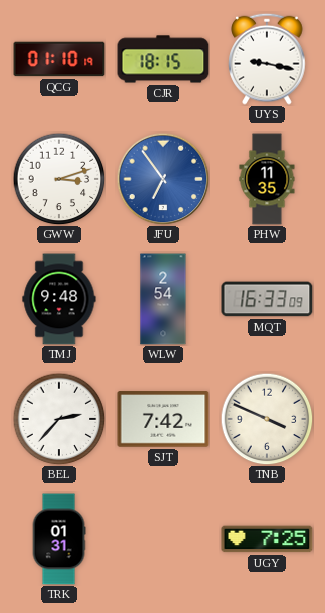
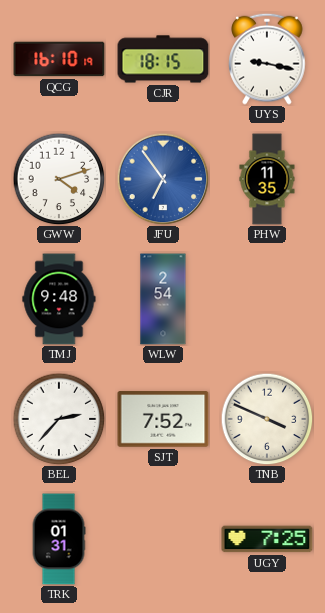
QCG: 01:10 -> 16:10
GWW: 3:12 -> 4:12
MQT: 16:33 -> none
SJT: 7:42 -> 7:52
